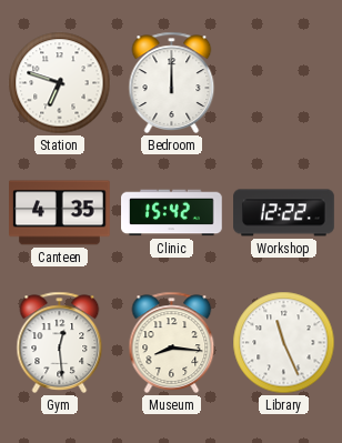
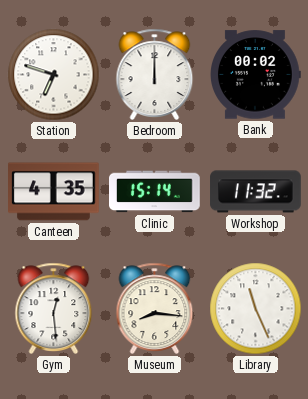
Bank: none -> 00:02
Clinic: 15:42 -> 15:14
Workshop: 12:22 -> 11:32
